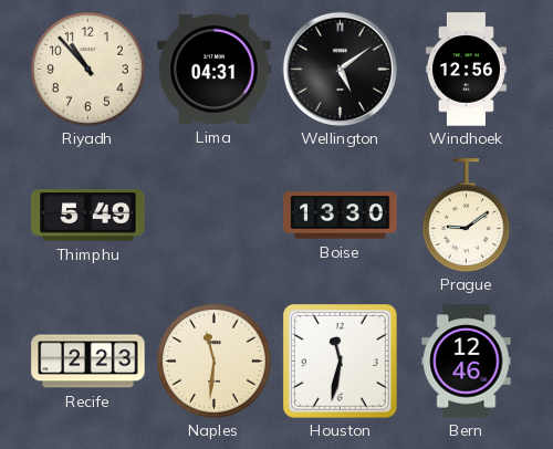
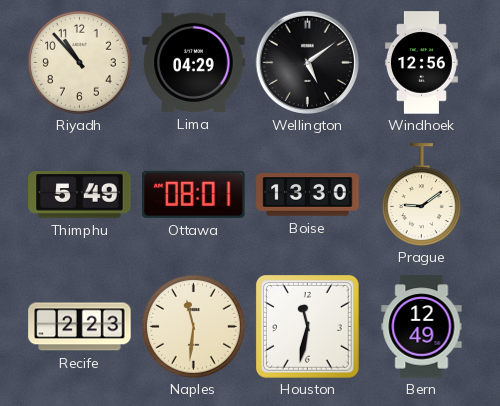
Lima: 04:31 -> 04:29
Ottawa: none -> 08:01
Bern: 12:46 -> 12:49
